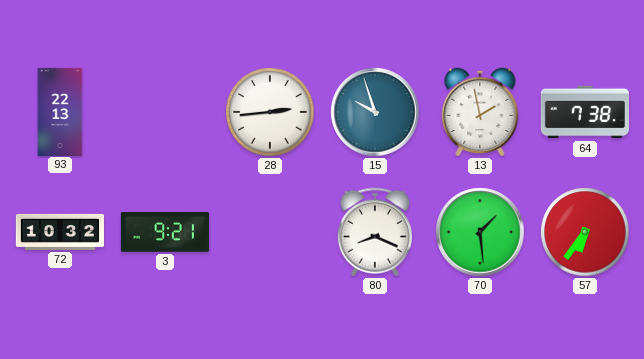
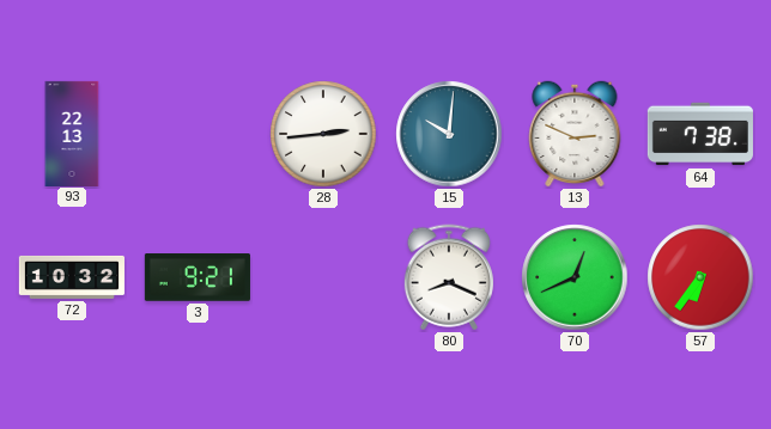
15: 9:57 -> 10:01
13: 1:58 -> 2:49
70: 1:29 -> 12:41
